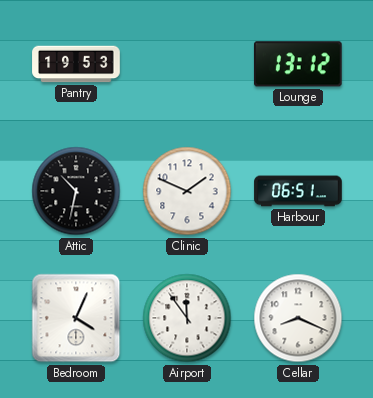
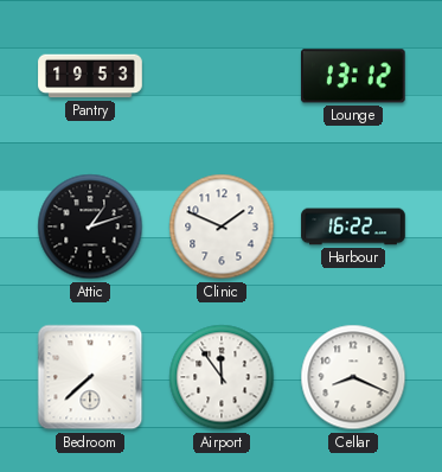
Attic: 10:32 -> 1:12
Harbour: 06:51 -> 16:22
Bedroom: 4:04 -> 7:38
